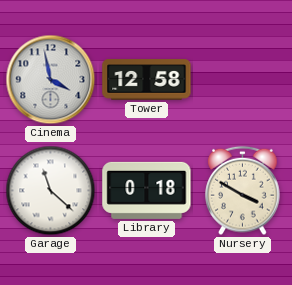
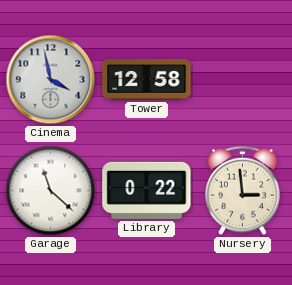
Library: 0:18 -> 0:22
Nursery: 3:50 -> 2:59
